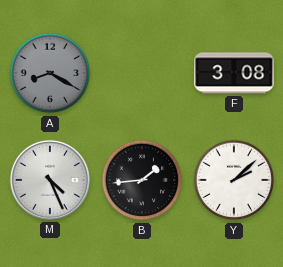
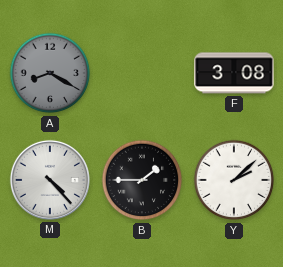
M: 4:26 -> 4:23
B: 1:44 -> 1:45
